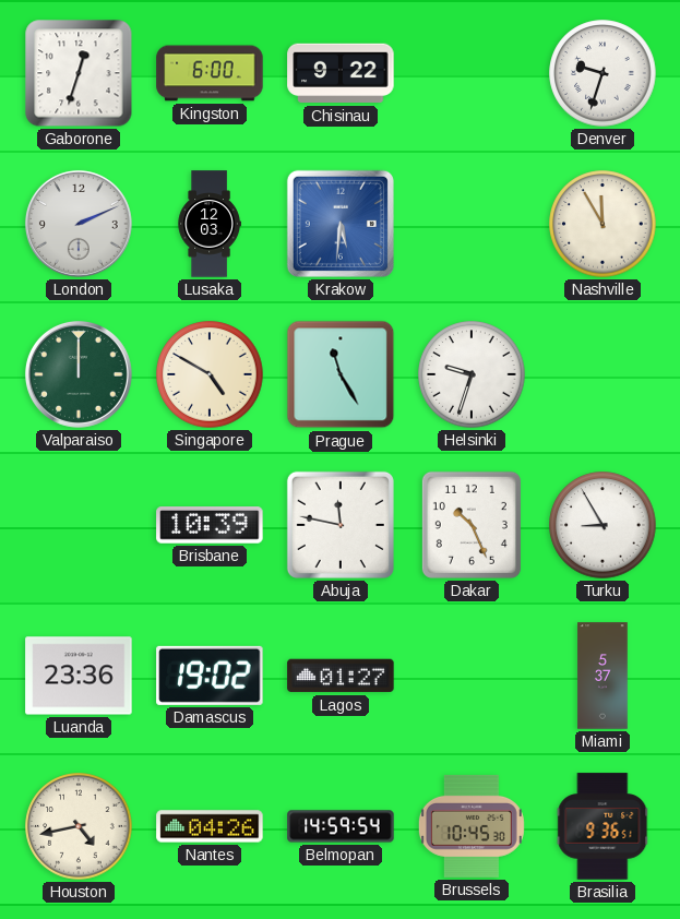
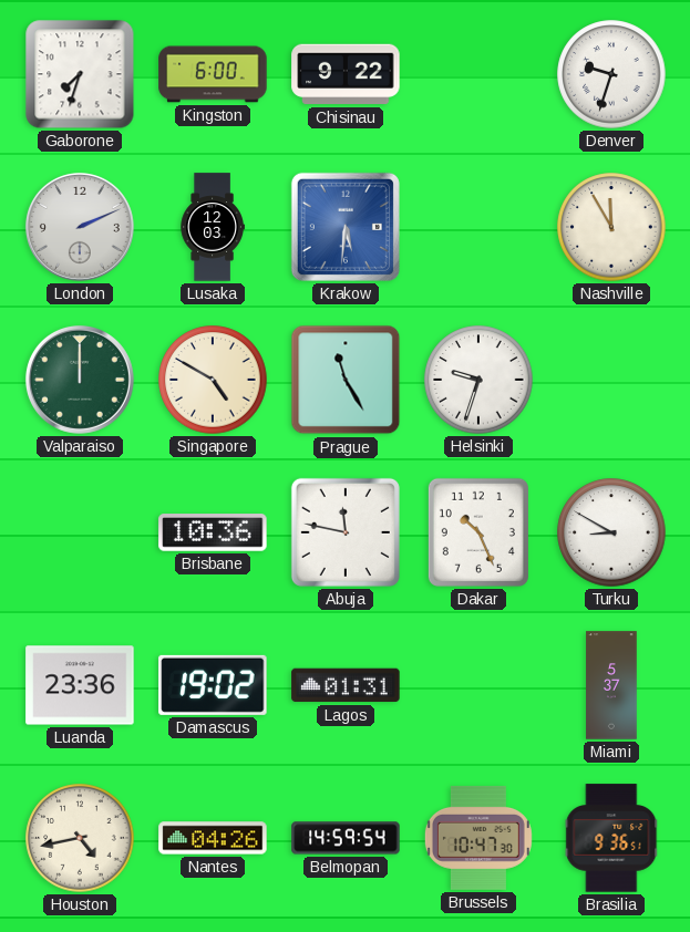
Gaborone: 12:33 -> 7:33
Brisbane: 10:39 -> 10:36
Turku: 8:55 -> 8:50
Lagos: 01:27 -> 01:31
Brussels: 10:45 -> 10:47
